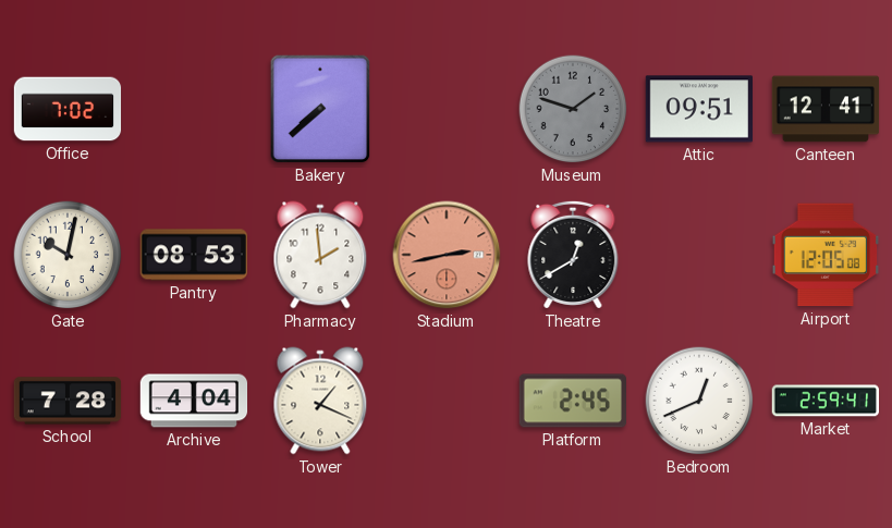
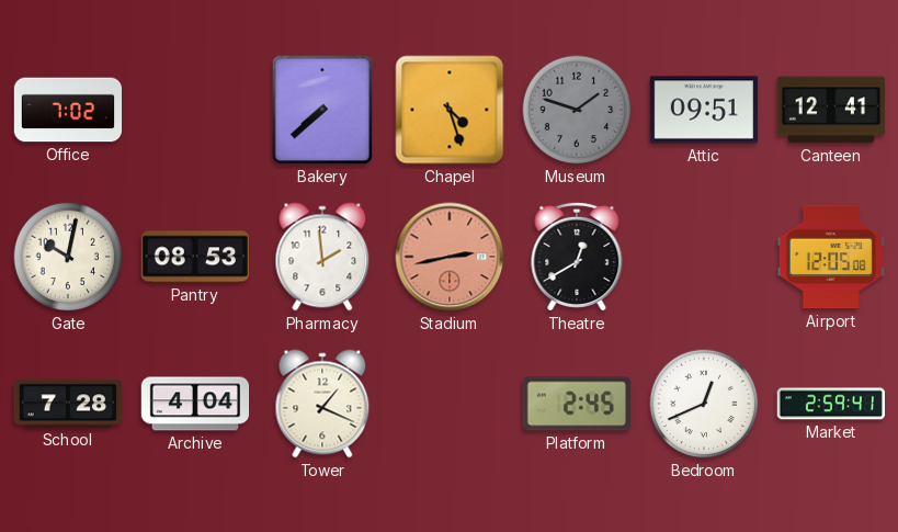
Chapel: none -> 4:27
